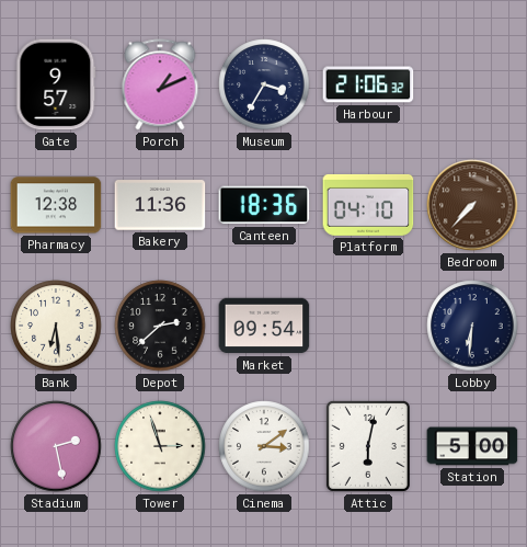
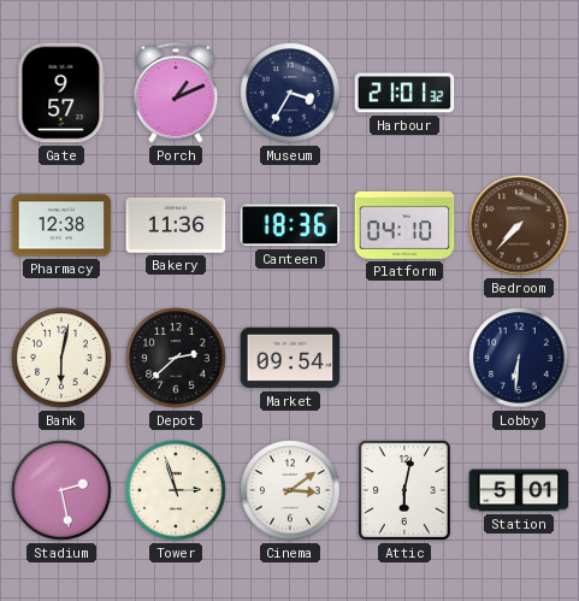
Harbour: 21:06 -> 21:01
Bank: 6:29 -> 6:02
Station: 5:00 -> 5:01
